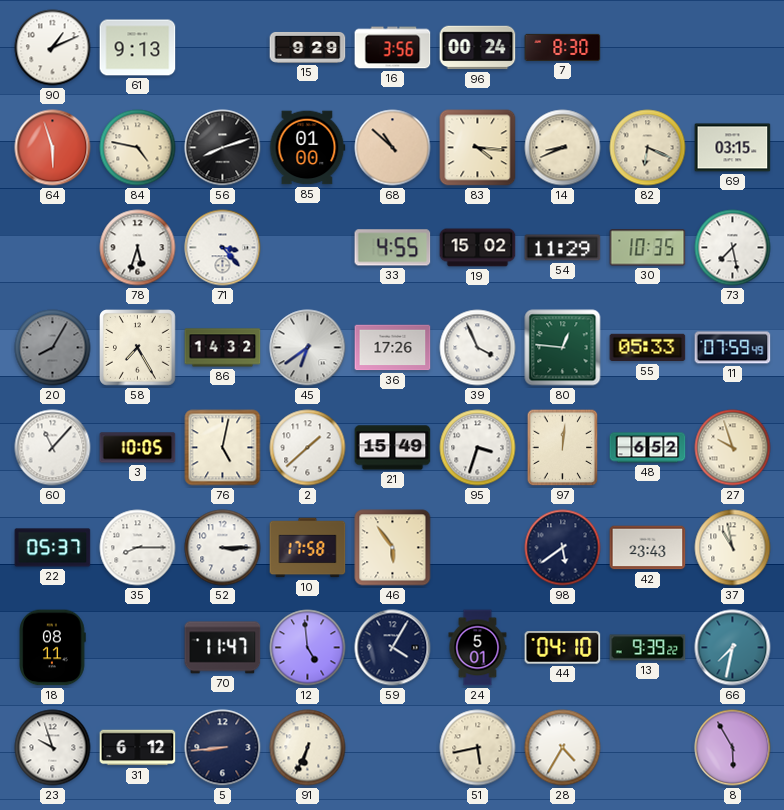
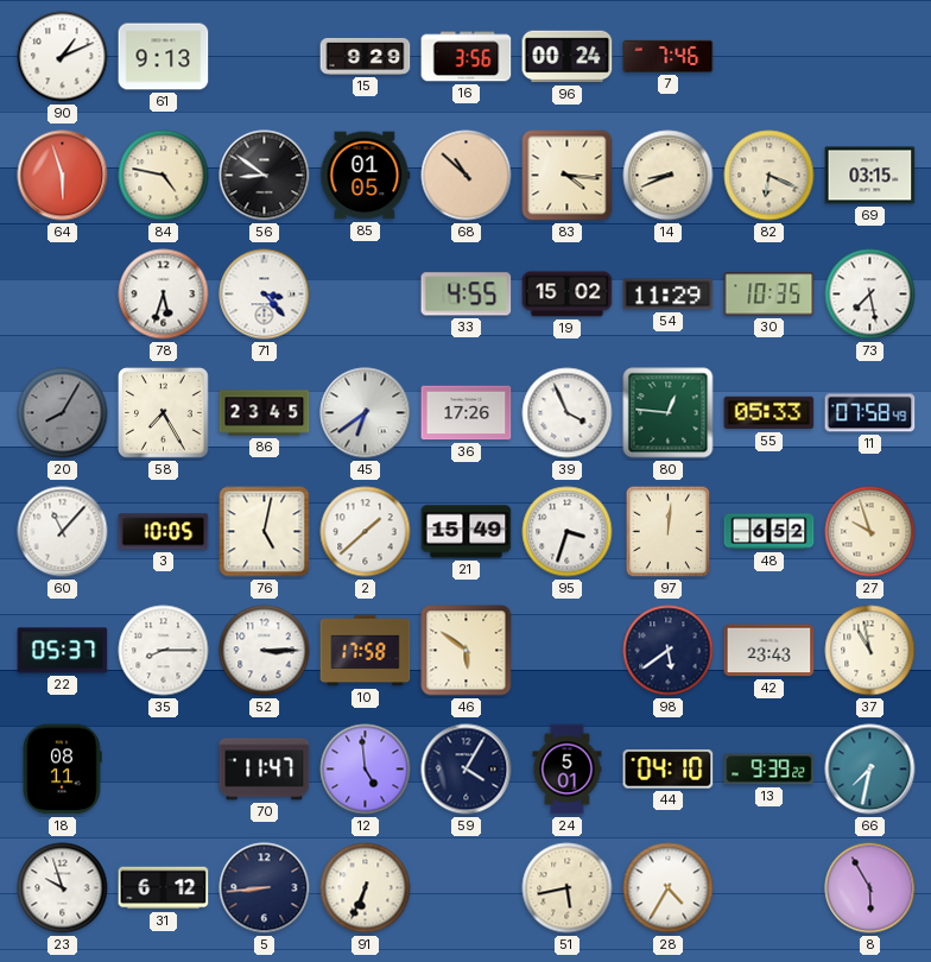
7: 8:30 -> 7:46
56: 8:12 -> 8:51
85: 01:00 -> 01:05
86: 14:32 -> 23:45
11: 07:59 -> 07:58
46: 5:54 -> 5:51
